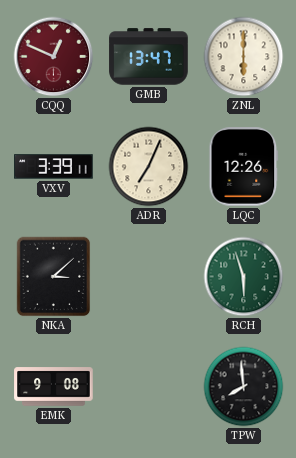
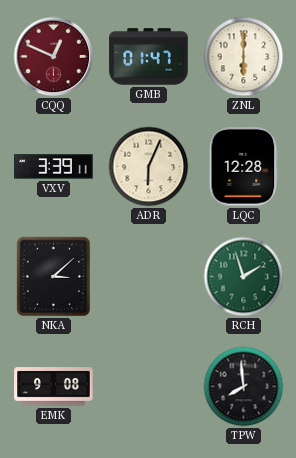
GMB: 13:47 -> 01:47
ADR: 7:04 -> 6:04
LQC: 12:26 -> 12:28
RCH: 5:57 -> 1:57
